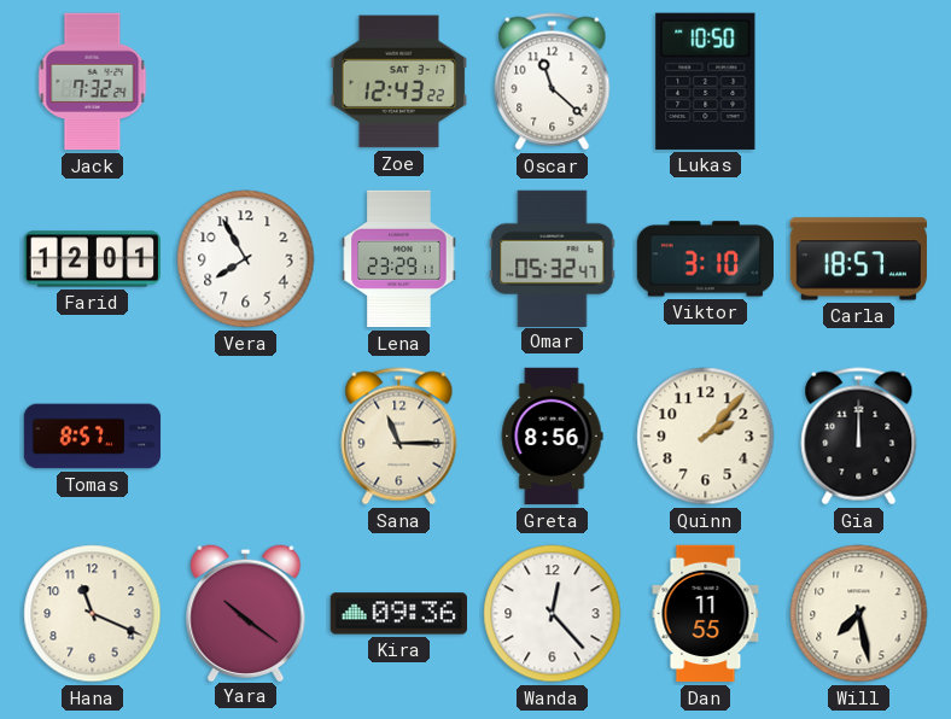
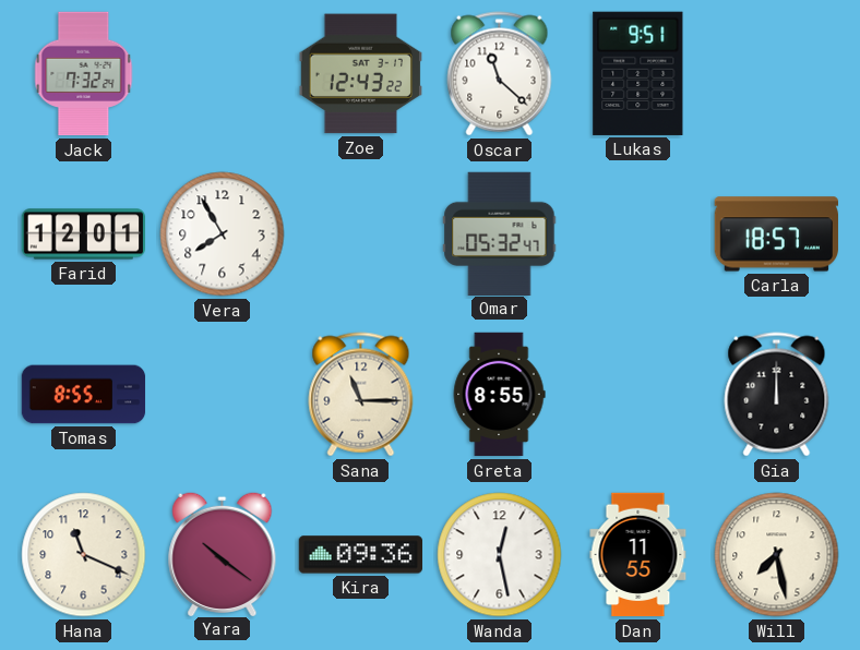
Lukas: 10:50 -> 9:51
Lena: 23:29 -> none
Viktor: 3:10 -> none
Tomas: 8:57 -> 8:55
Greta: 8:56 -> 8:55
Quinn: 2:07 -> none
Wanda: 12:23 -> 12:28
